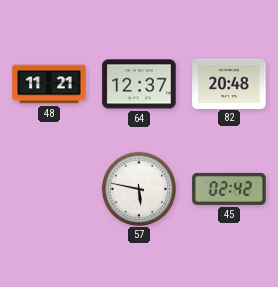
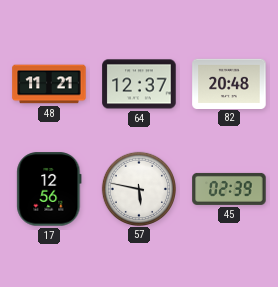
17: none -> 12:56
45: 02:42 -> 02:39
